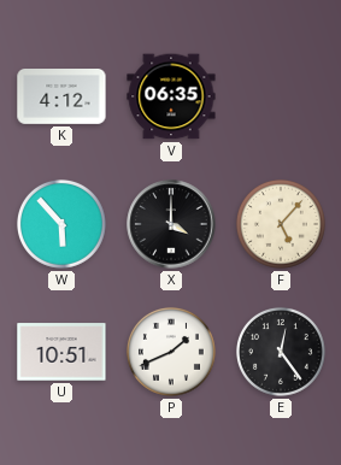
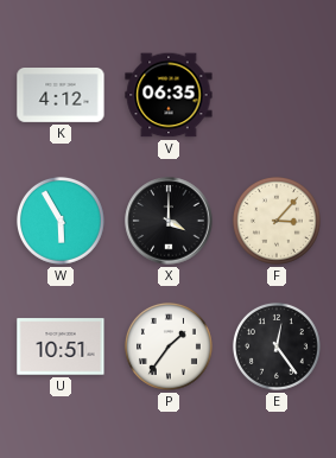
W: 5:53 -> 5:55
F: 5:07 -> 3:07
P: 1:41 -> 1:36
